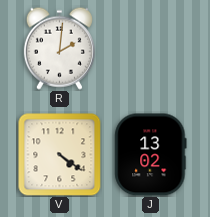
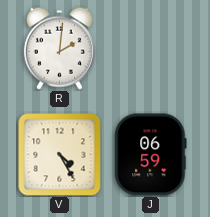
V: 4:21 -> 4:25
J: 13:02 -> 06:59
